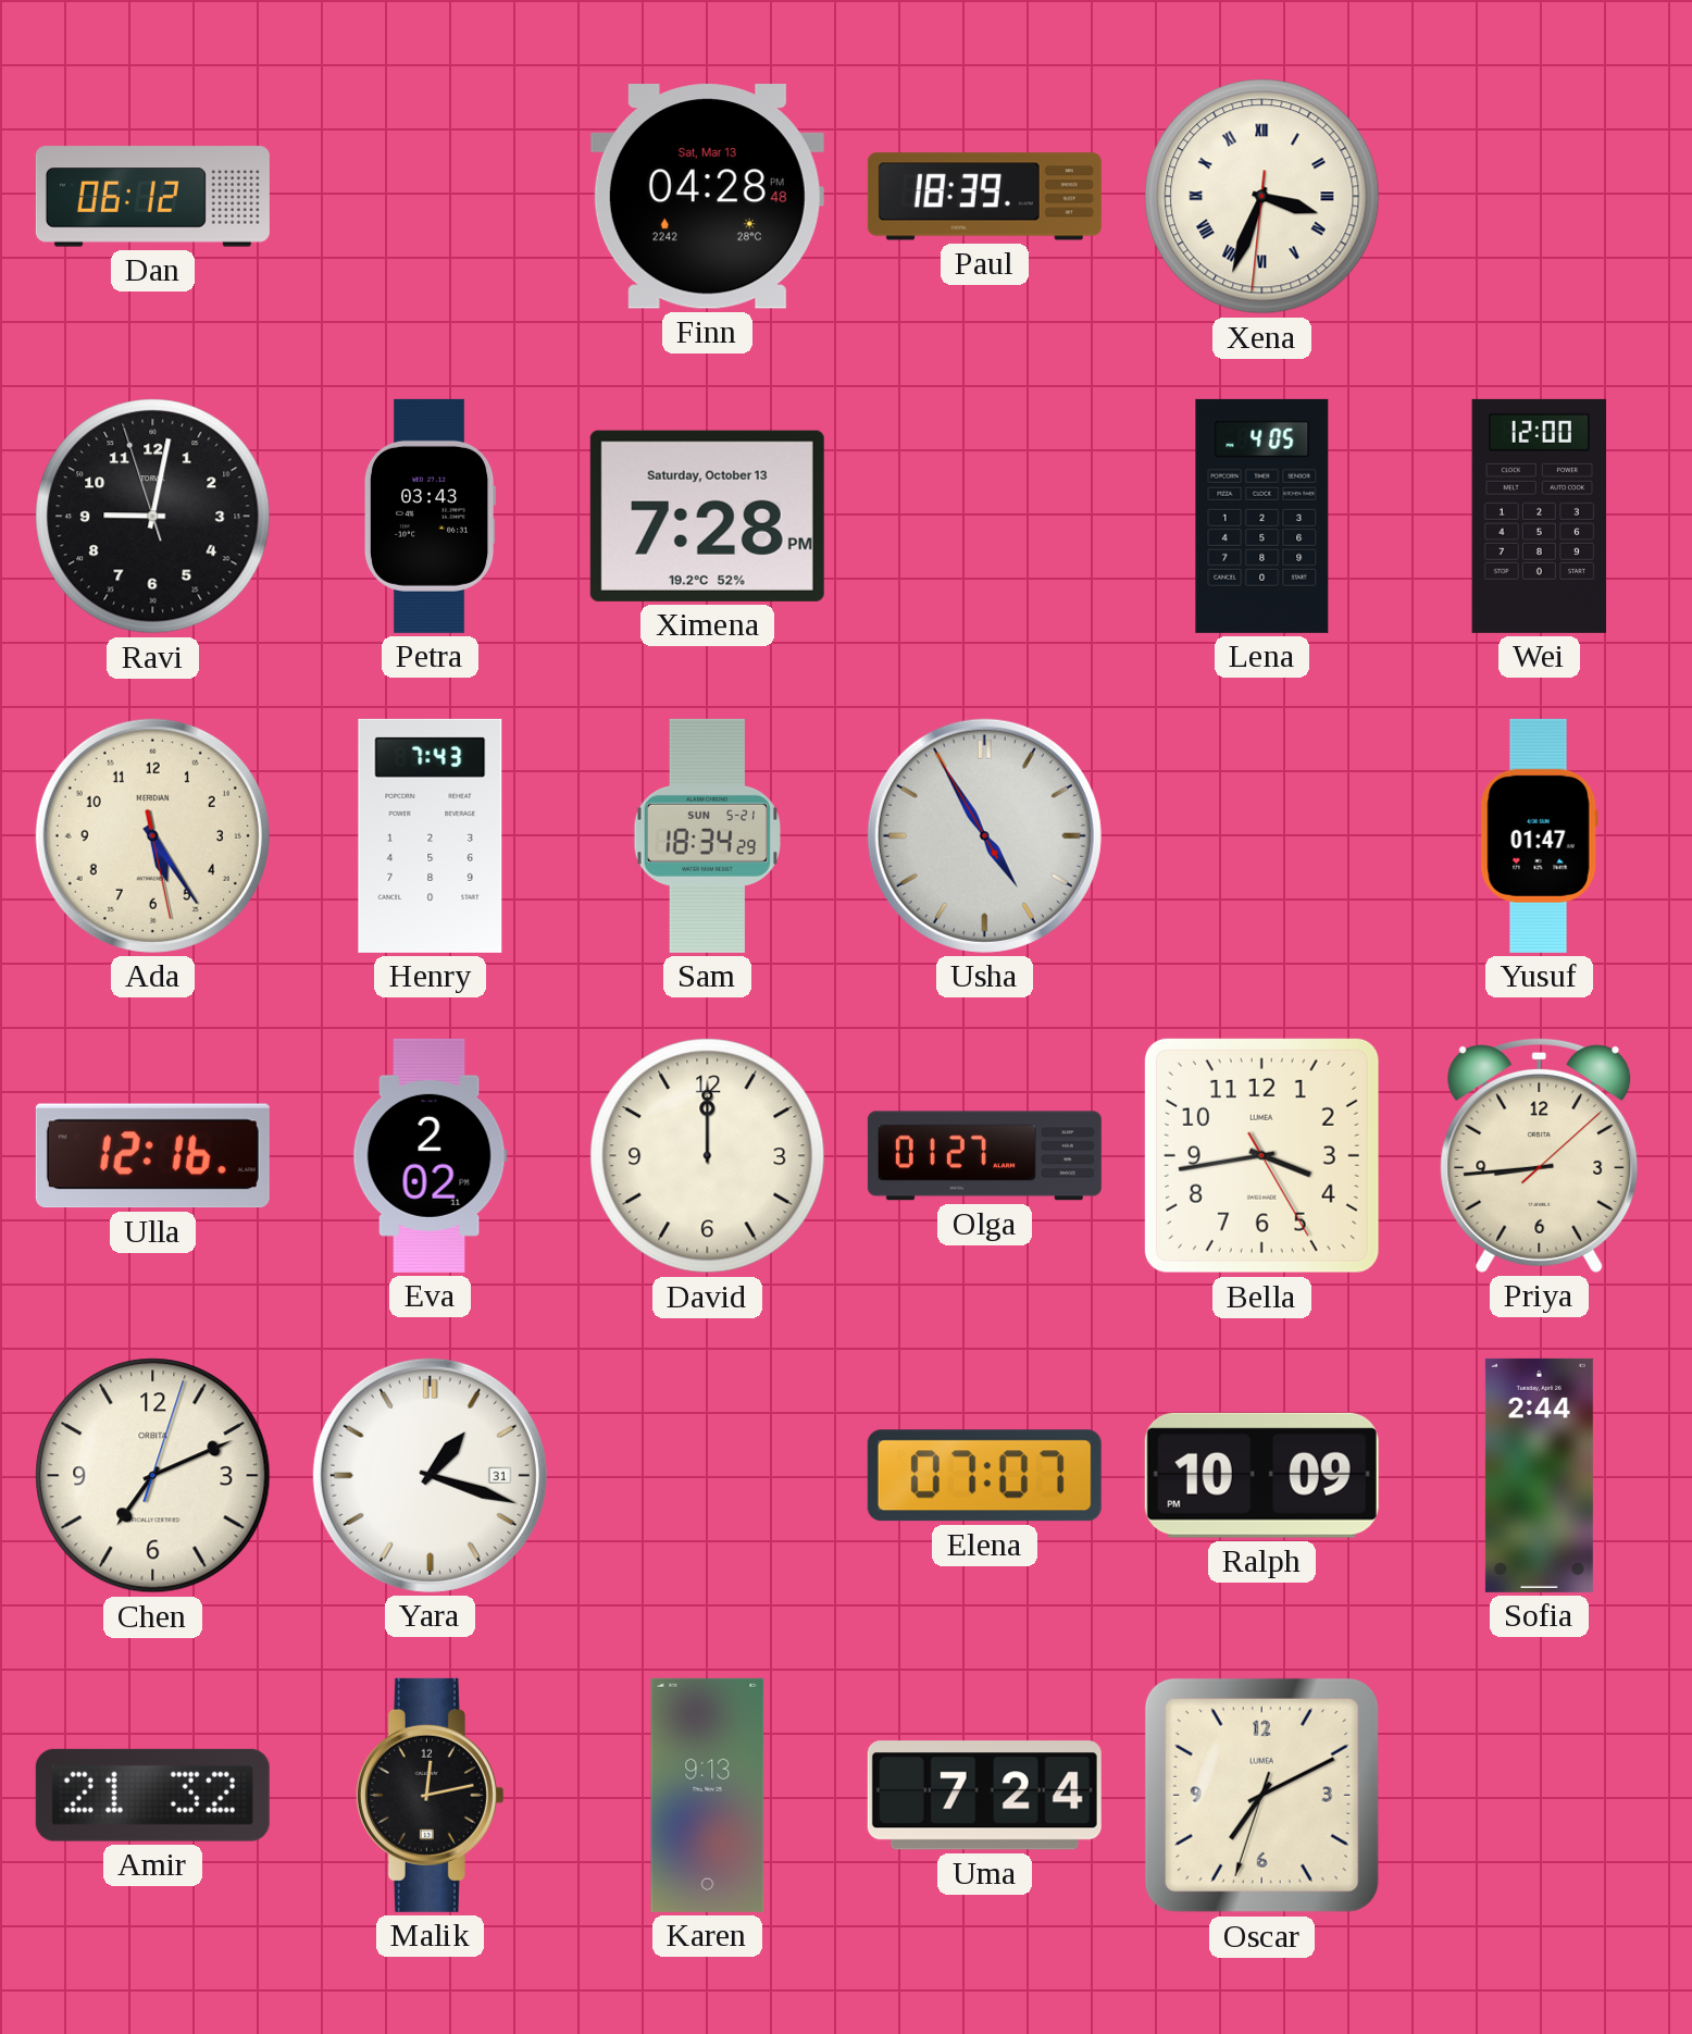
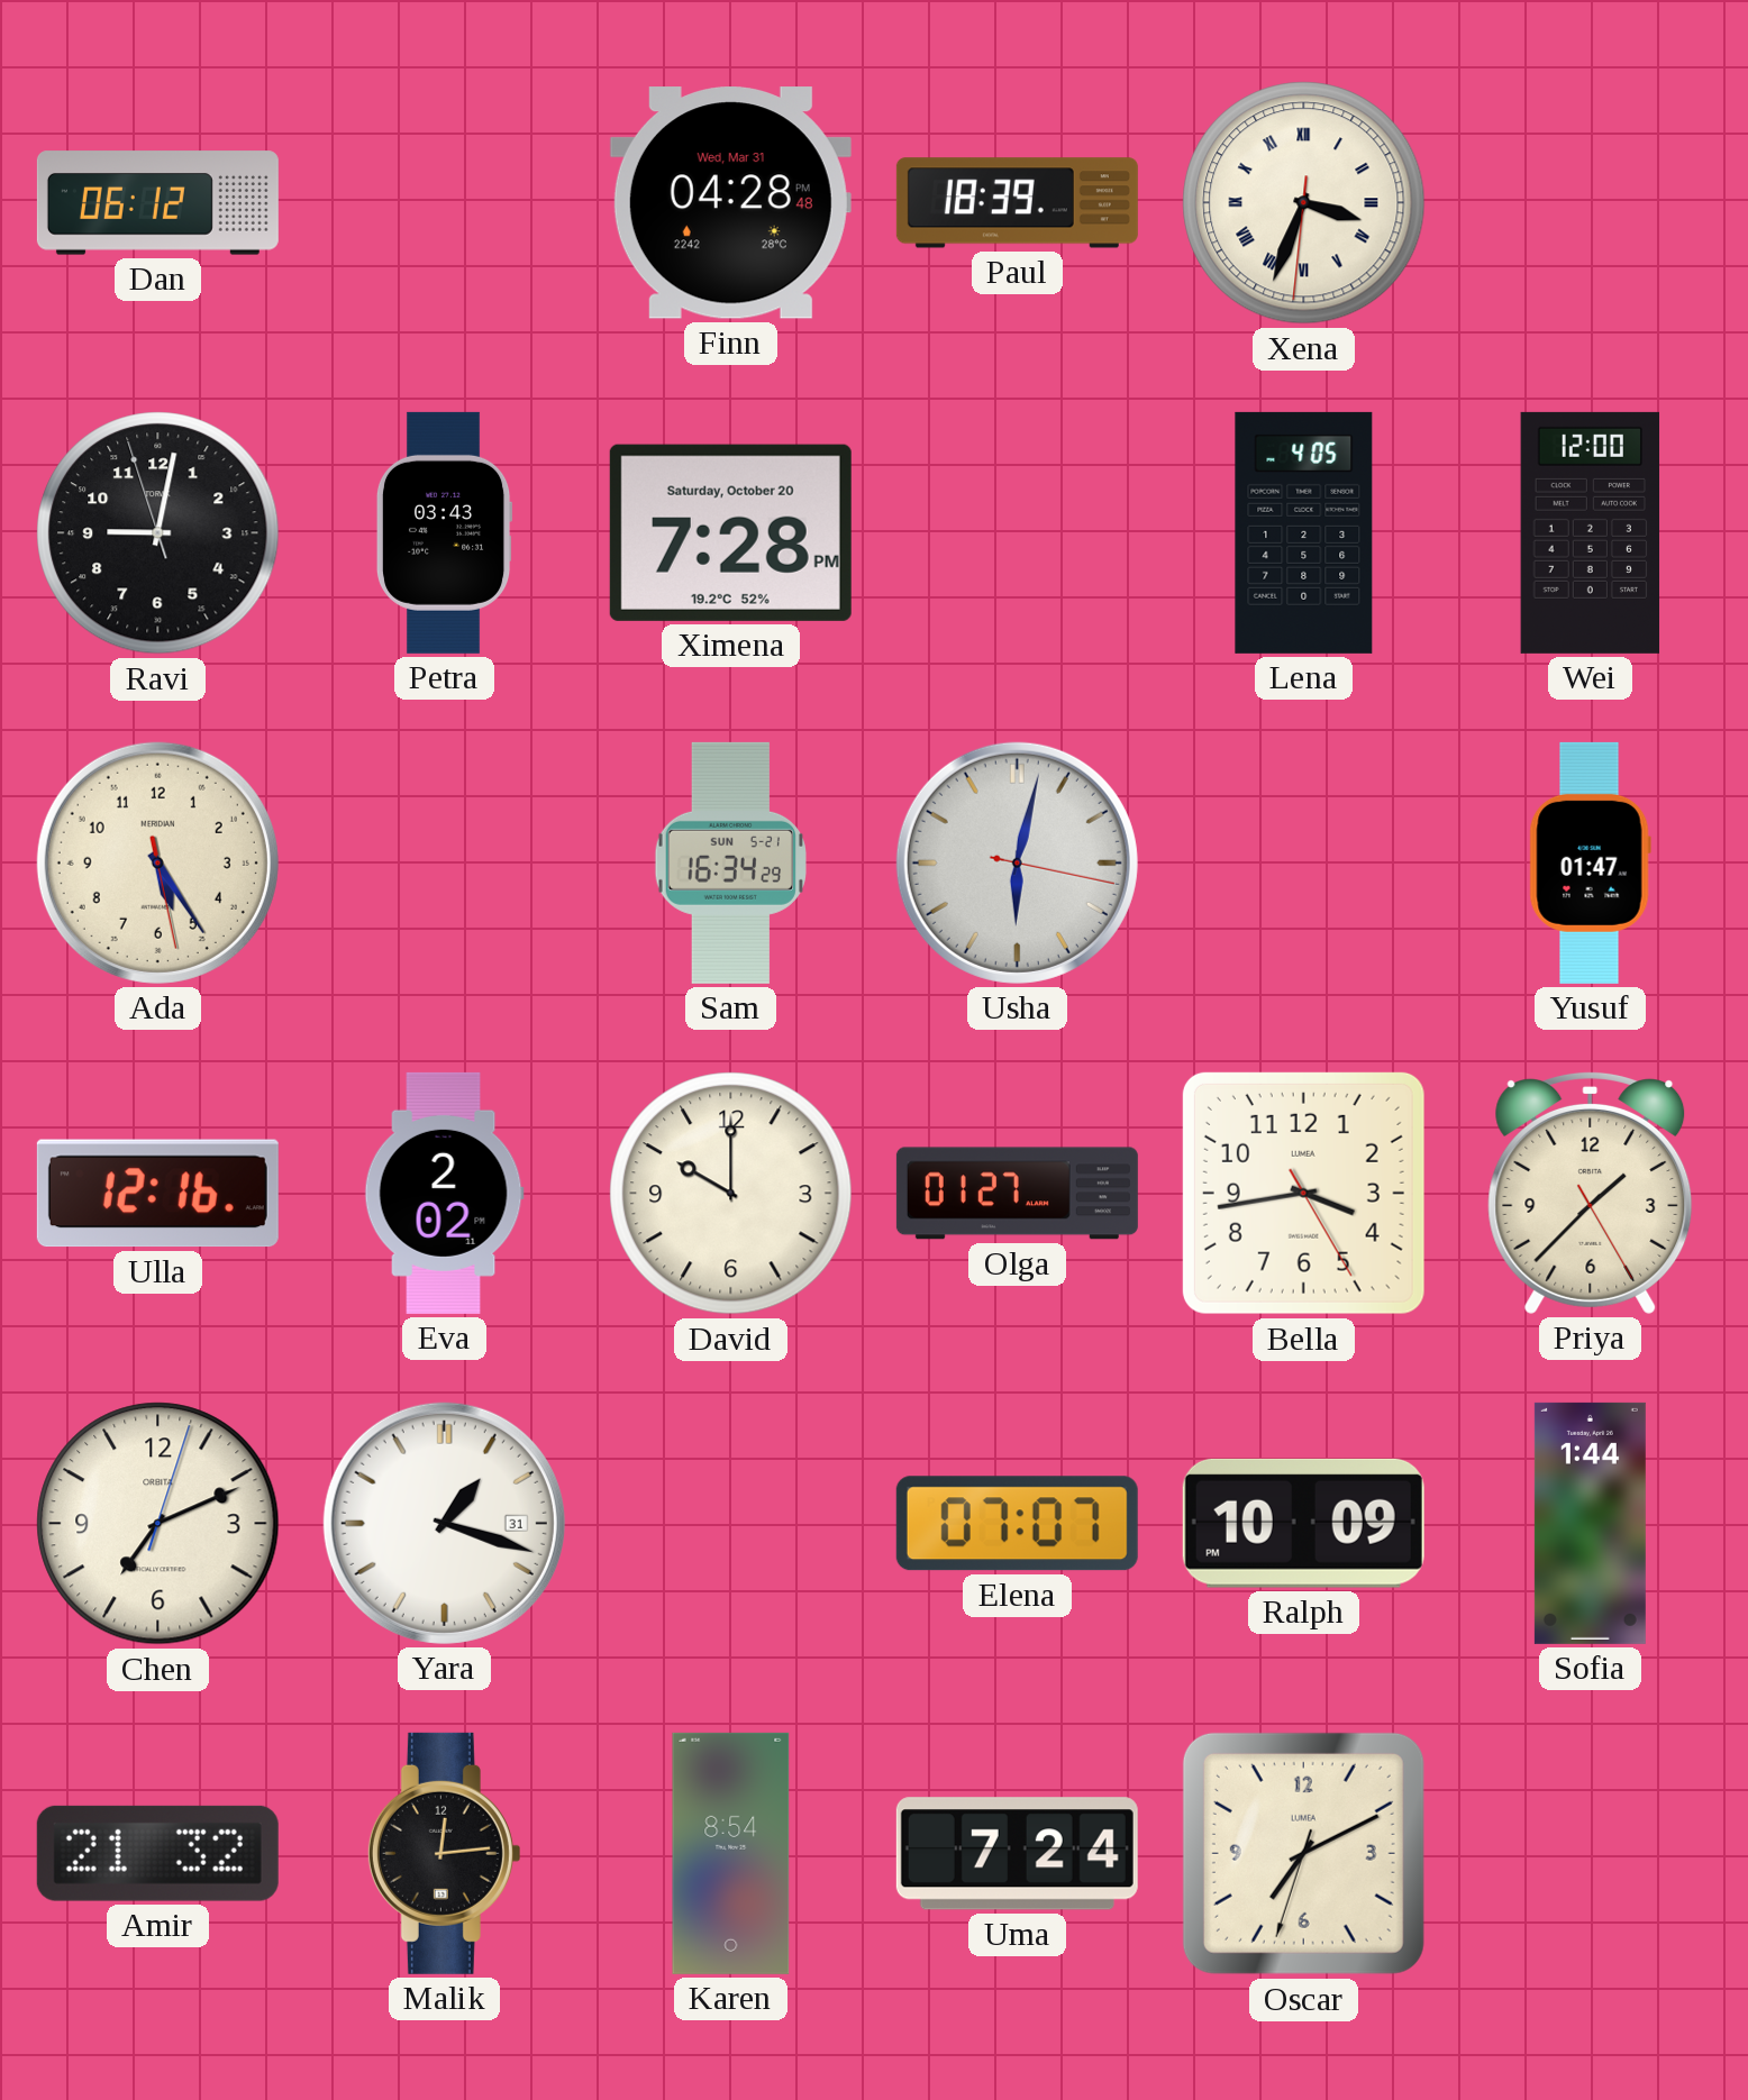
Finn date: Sat, Mar 13 -> Wed, Mar 31
Ximena date: Saturday, October 13 -> Saturday, October 20
Henry: 7:43 -> none
Sam: 18:34 -> 16:34
Usha: 4:54 -> 6:02
David: 12:00 -> 10:00
Priya: 8:44 -> 1:37
Sofia: 2:44 -> 1:44
Malik: 12:13 -> 12:14
Karen: 9:13 -> 8:54
